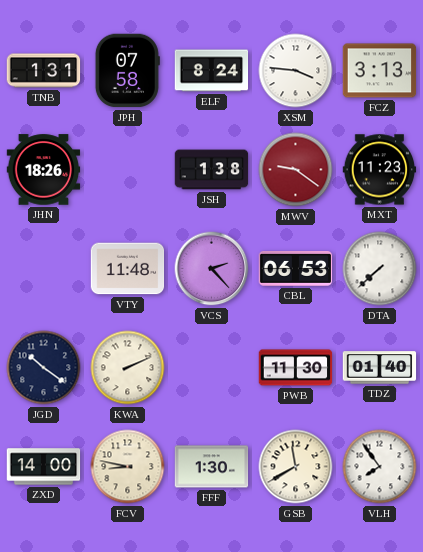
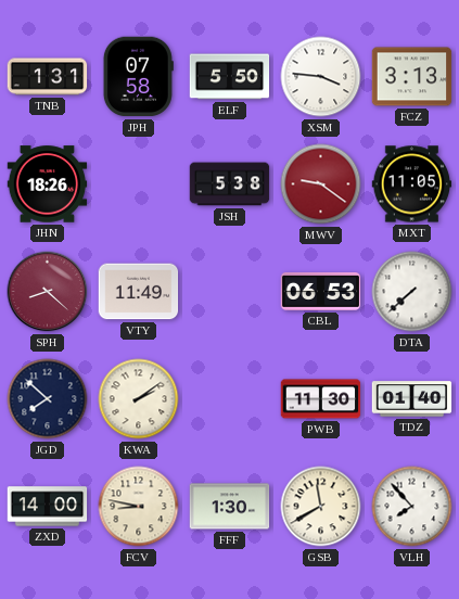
ELF: 8:24 -> 5:50
JSH: 1:38 -> 5:38
MXT: 11:23 -> 11:05
SPH: none -> 8:22
VTY: 11:48 -> 11:49
VCS: 2:23 -> none
JGD: 10:21 -> 7:52
KWA: 2:11 -> 2:09
VLH: 7:54 -> 7:53
